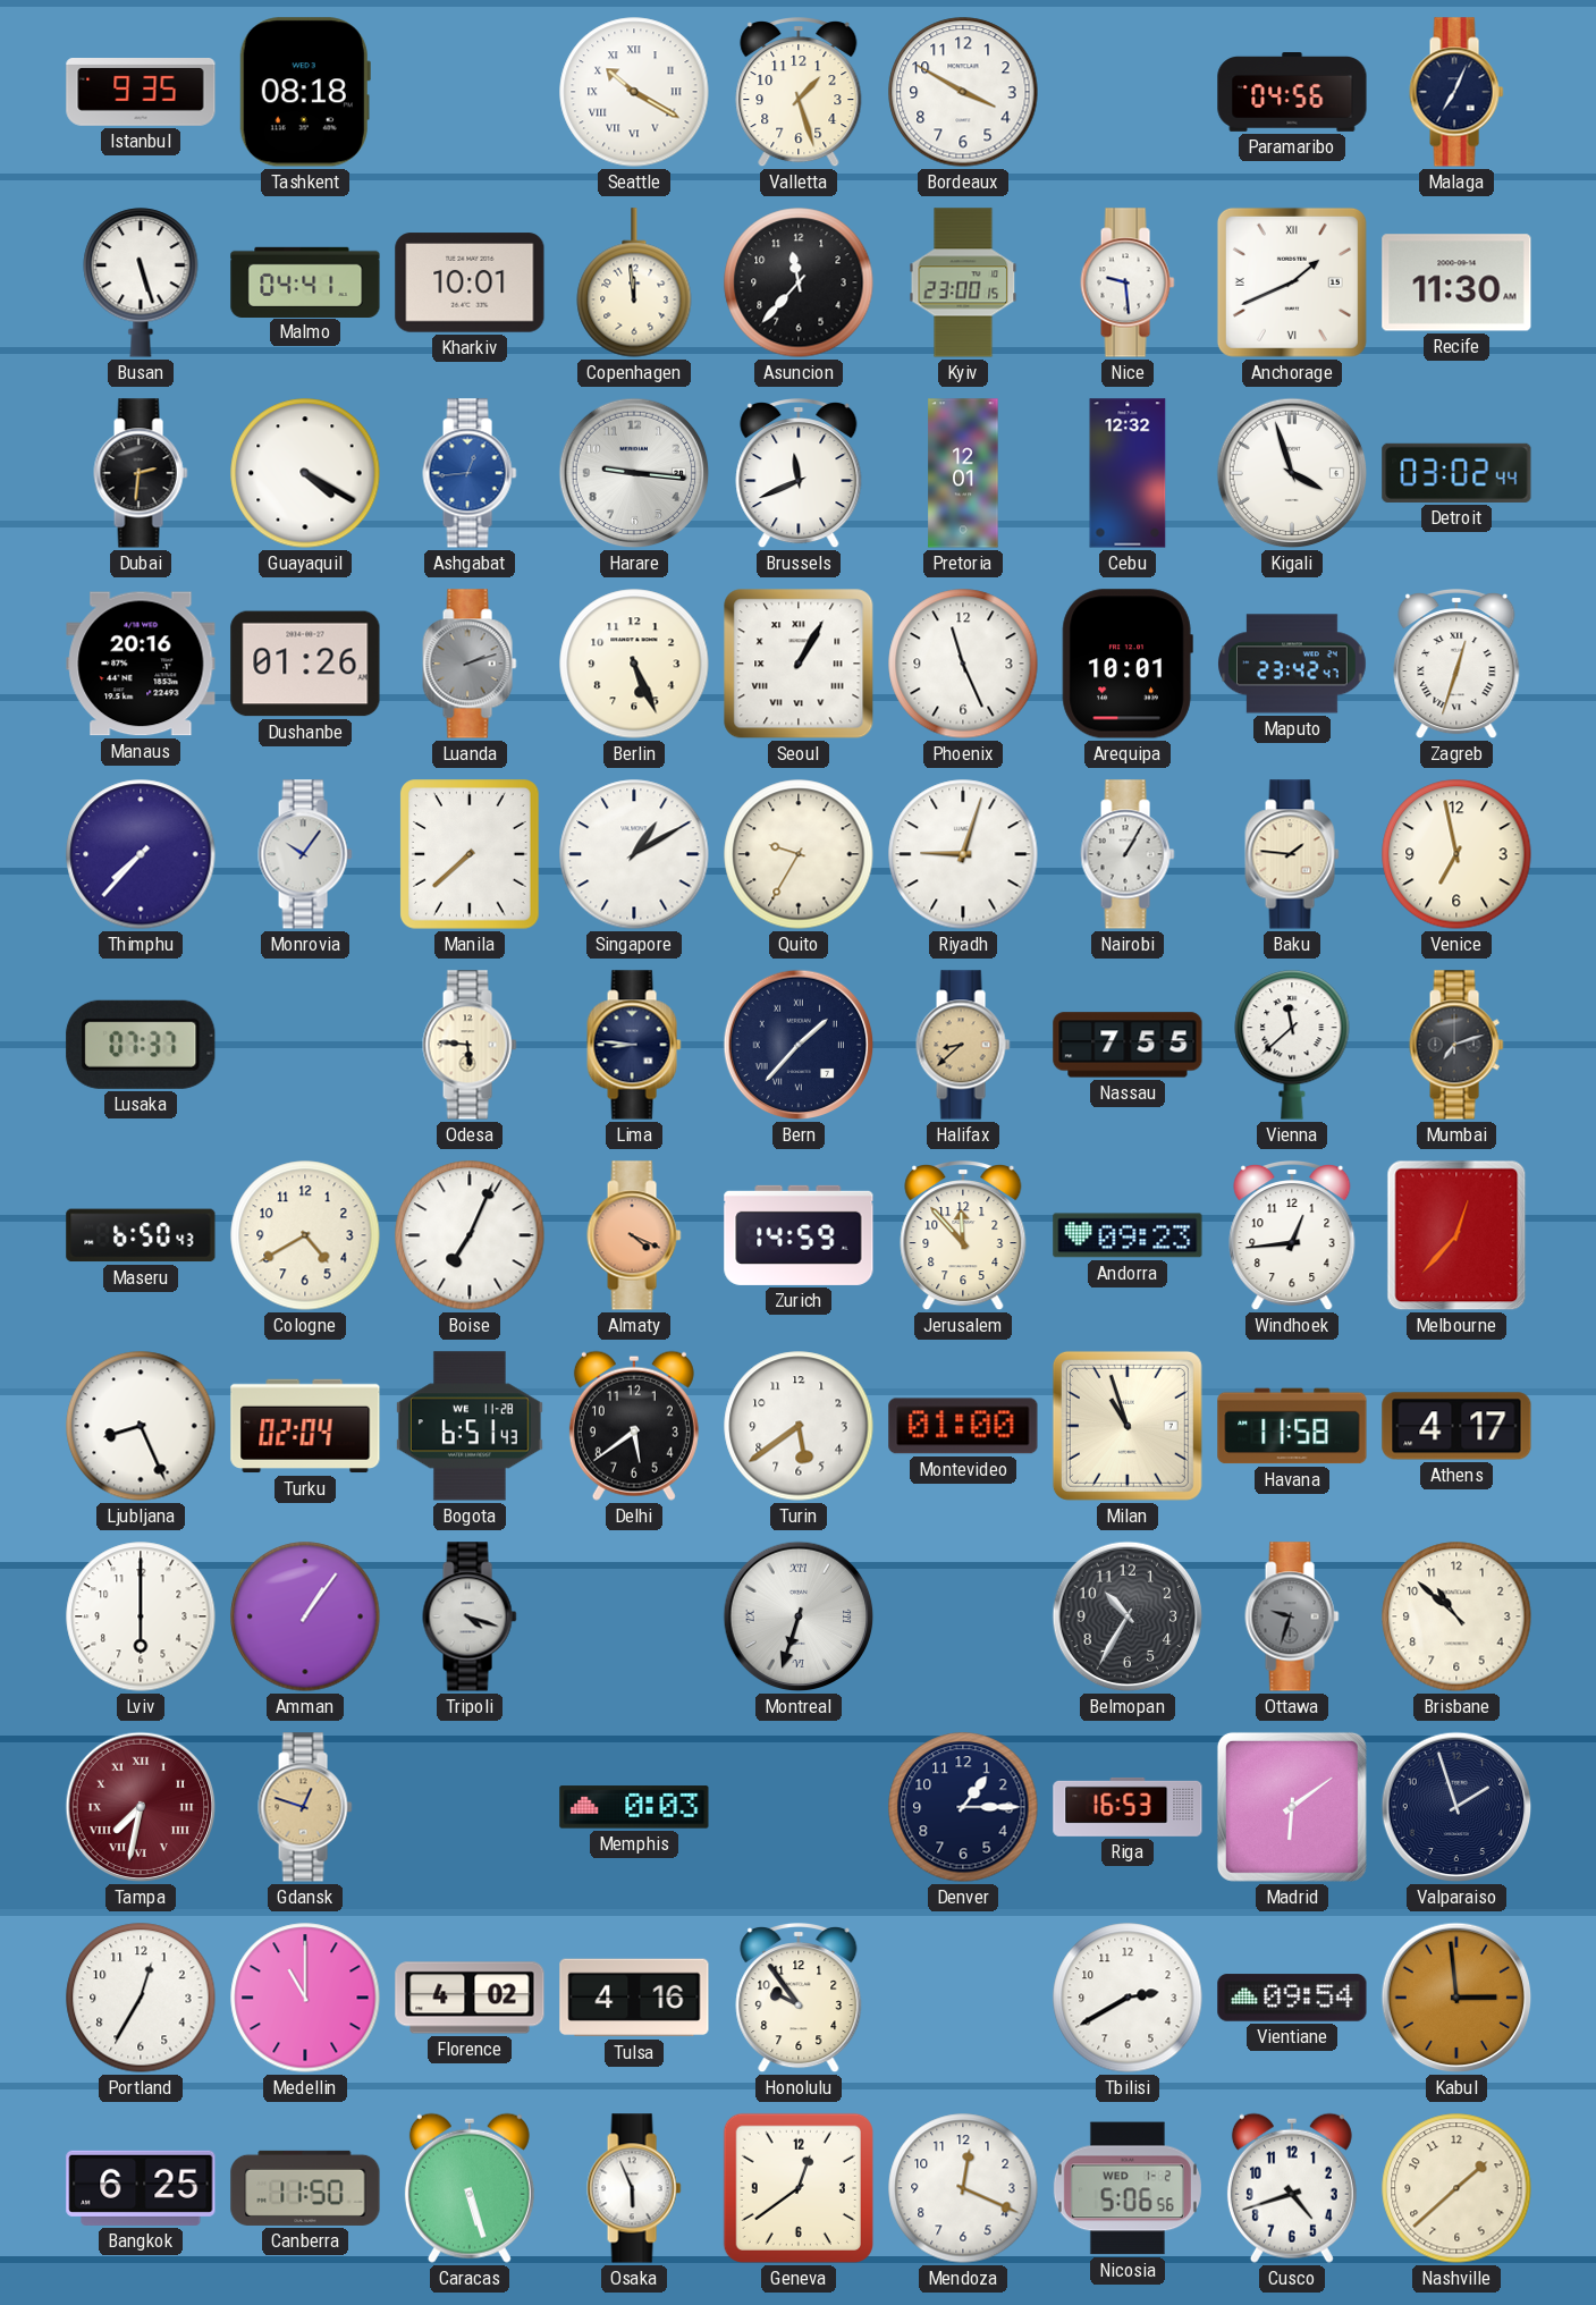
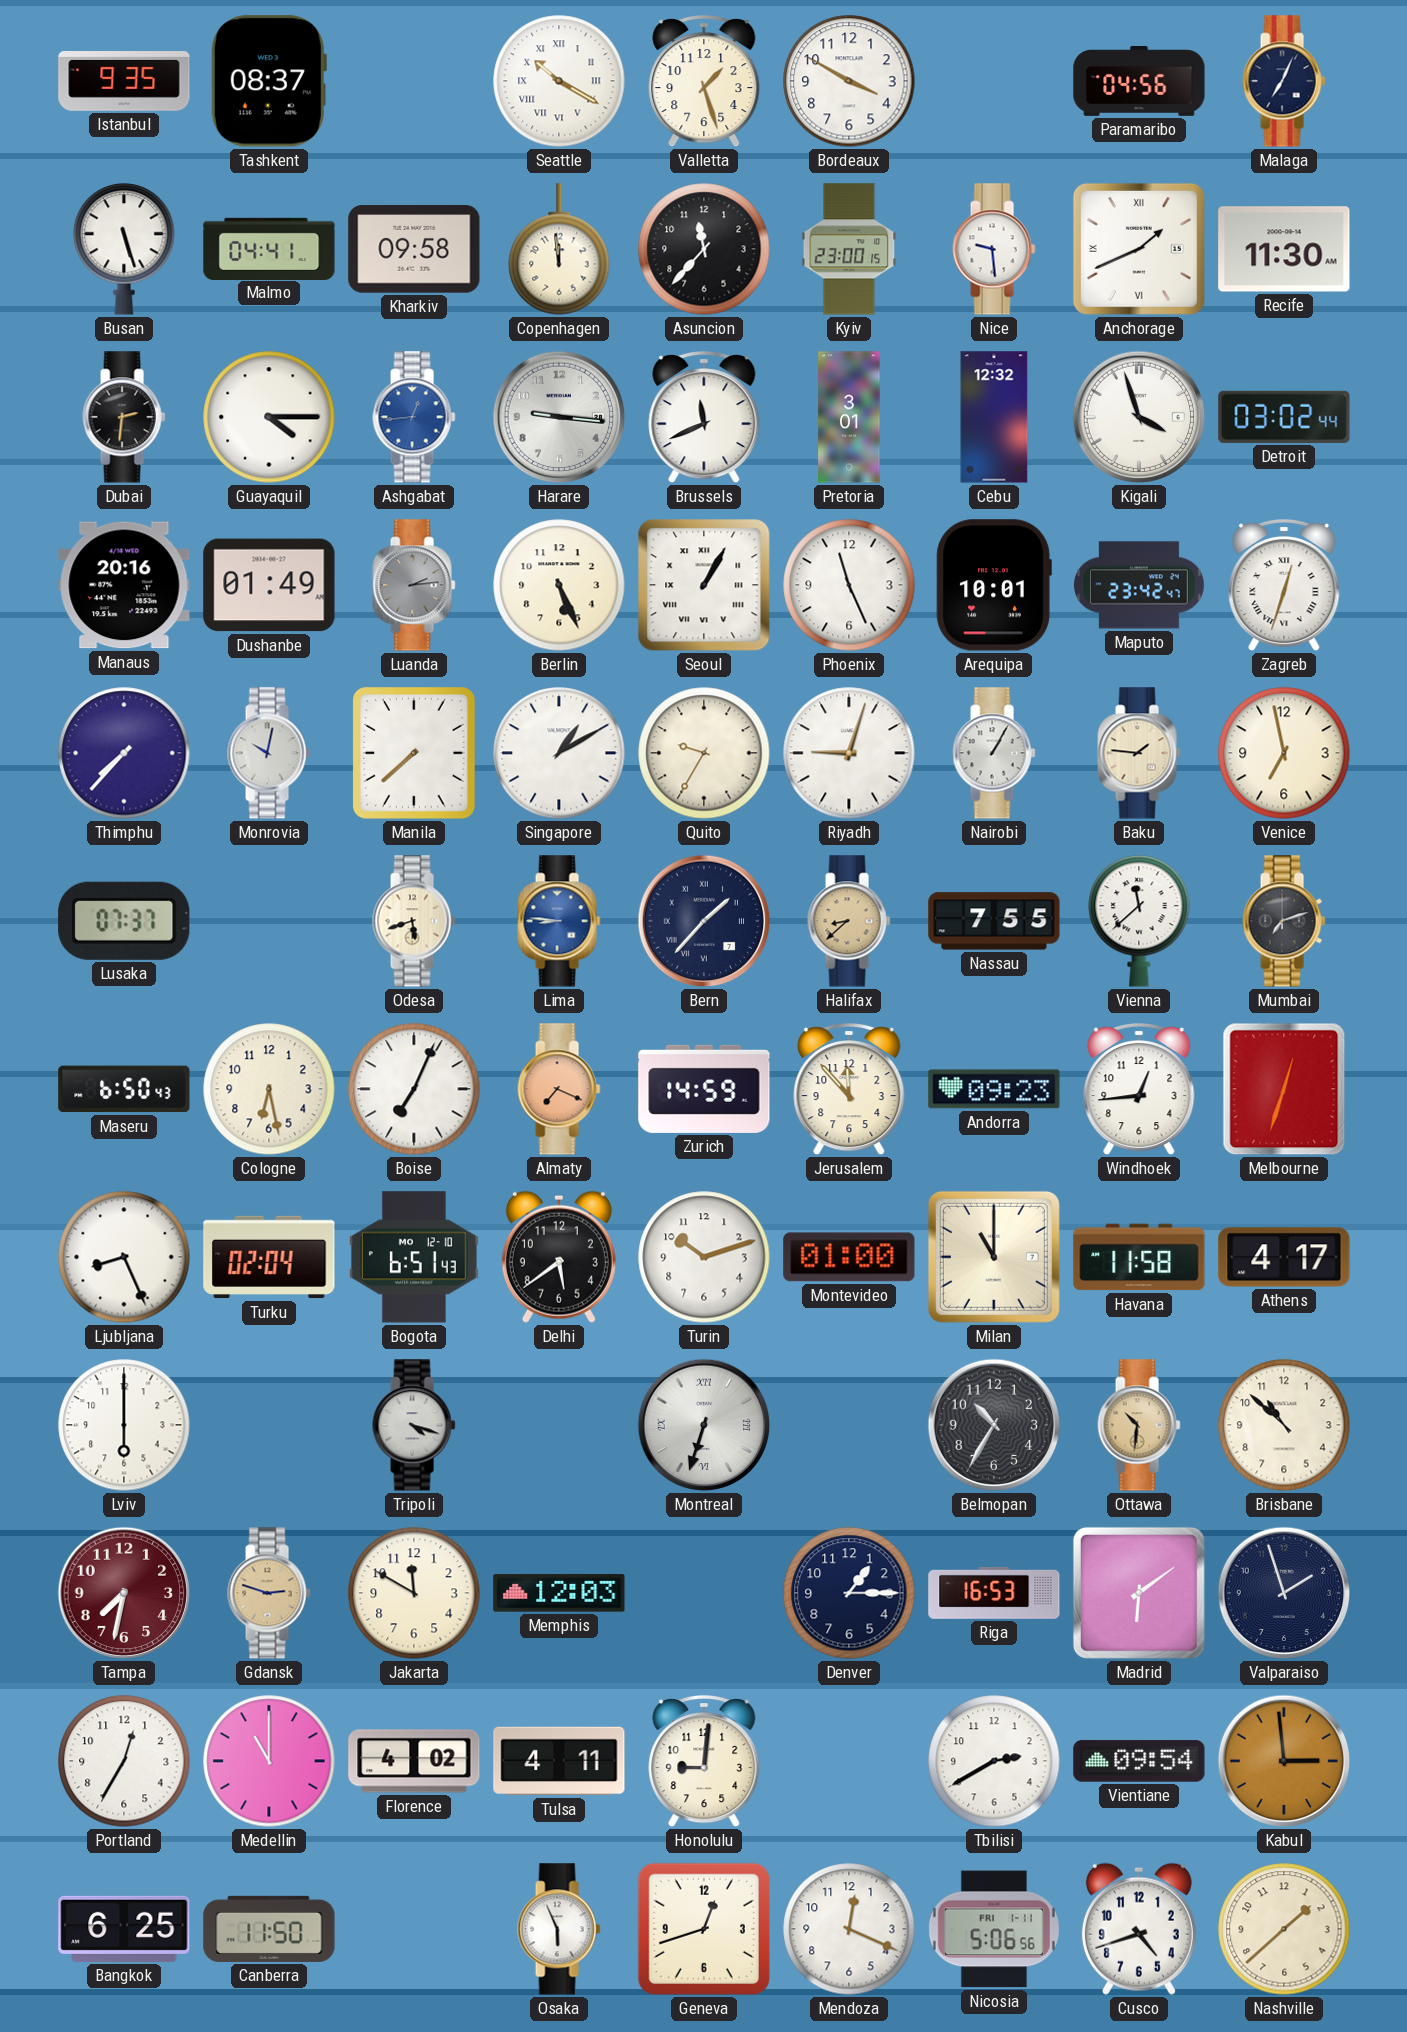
Tashkent: 08:18 -> 08:37
Kharkiv: 10:01 -> 09:58
Guayaquil: 4:20 -> 4:15
Pretoria: 12:01 -> 3:01
Dushanbe: 01:26 -> 01:49
Luanda: 2:12 -> 2:14
Monrovia: 10:06 -> 10:02
Odesa: 5:46 -> 5:42
Lima dial: navy -> blue
Cologne: 4:40 -> 6:28
Almaty: 4:19 -> 7:19
Melbourne: 12:37 -> 12:33
Bogota date: WE 11-28 -> MO 12-10
Turin: 5:39 -> 10:12
Milan: 10:57 -> 11:00
Amman: 1:06 -> none
Ottawa: 9:33 -> 10:31
Ottawa dial: grey -> champagne
Tampa numerals: Roman -> Arabic
Gdansk: 12:48 -> 2:48
Jakarta: none -> 11:50
Memphis: 0:03 -> 12:03
Tulsa: 4:16 -> 4:11
Honolulu: 9:54 -> 9:01
Caracas: 5:27 -> none
Geneva: 12:39 -> 12:42
Nicosia date: WED 1-2 -> FRI 1-11
